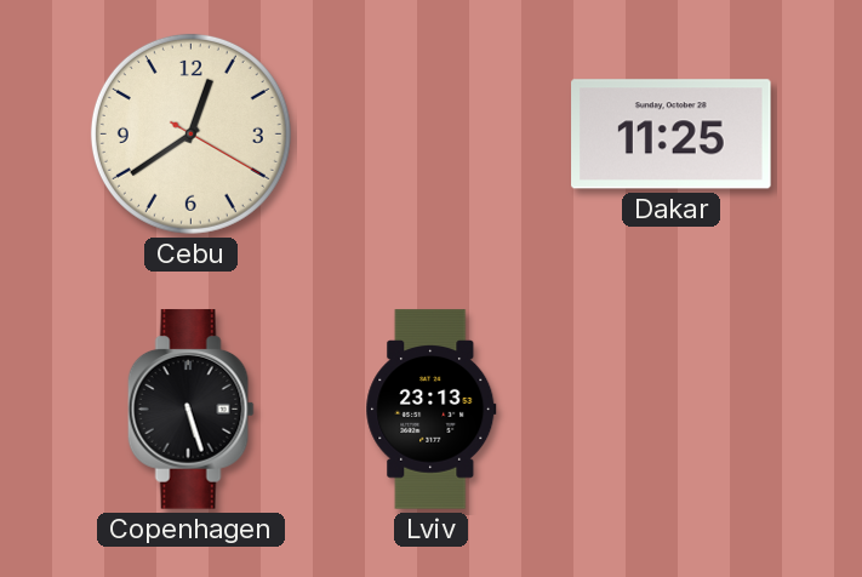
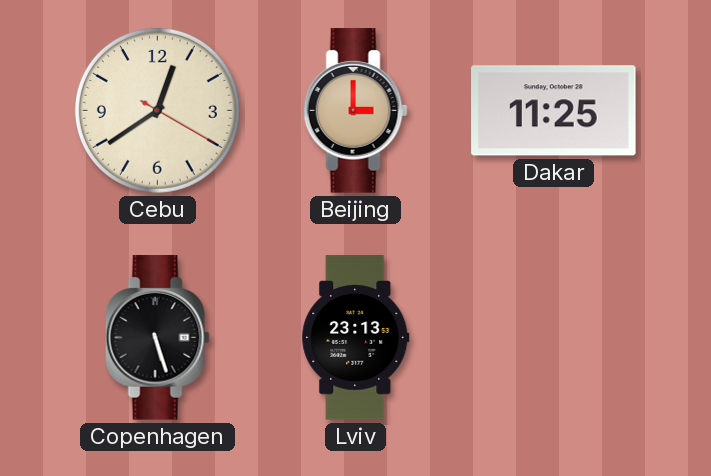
Beijing: none -> 3:00
